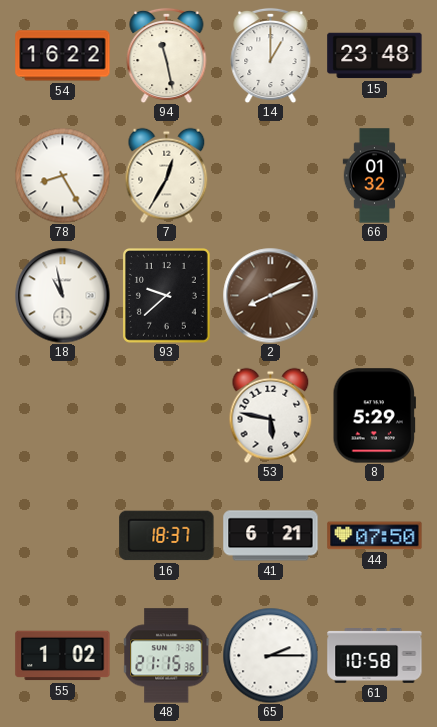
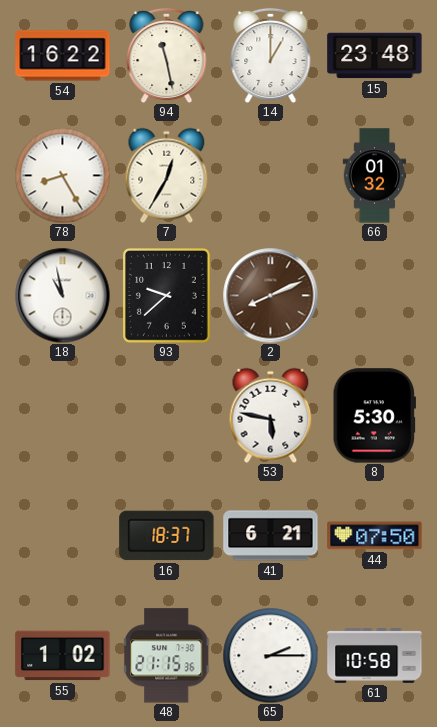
8: 5:29 -> 5:30
